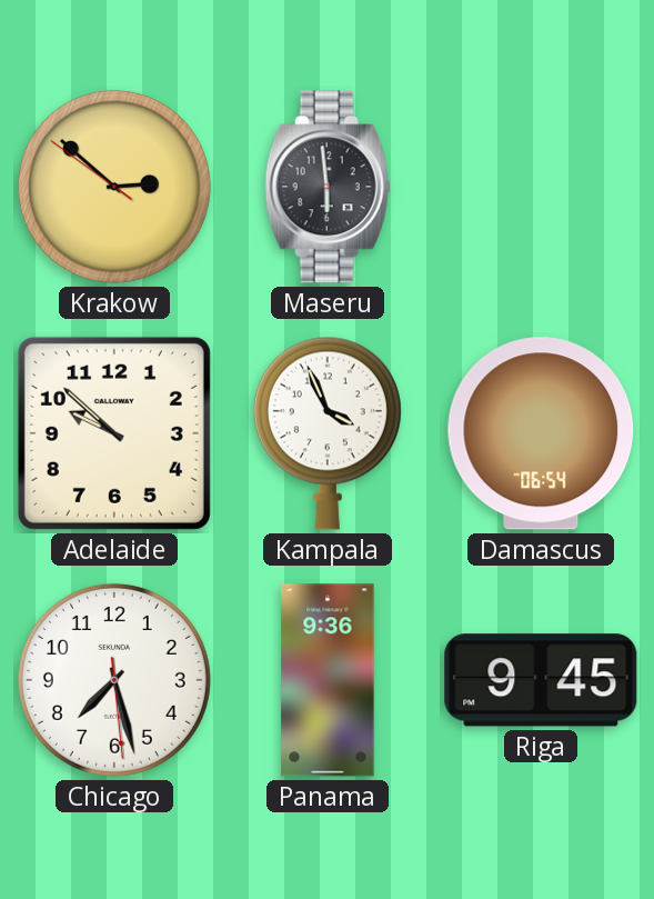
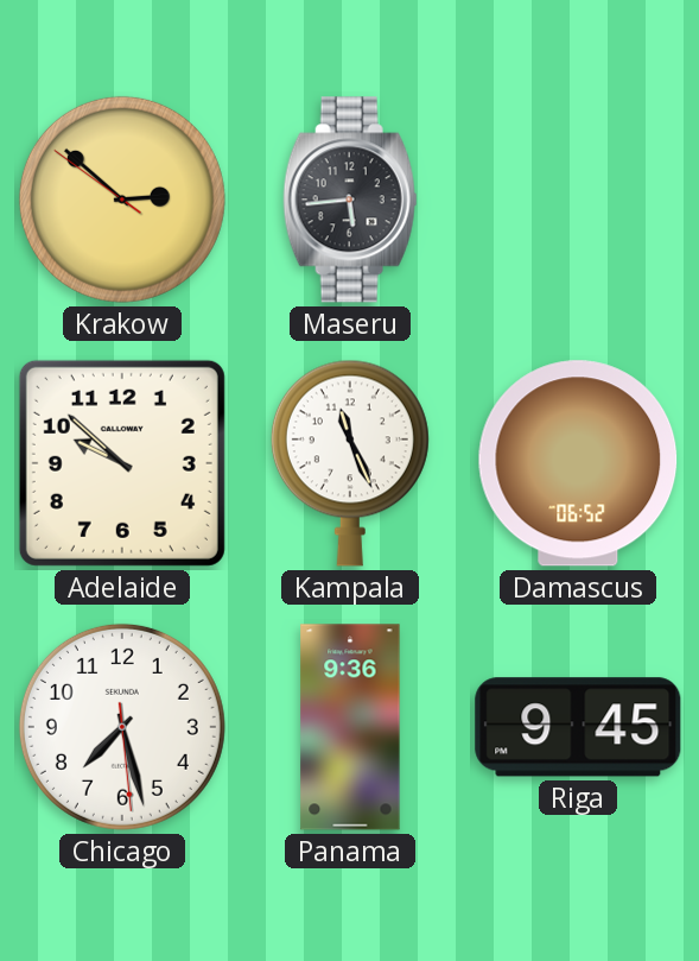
Maseru: 5:59 -> 5:44
Kampala: 3:56 -> 11:26
Damascus: 06:54 -> 06:52
